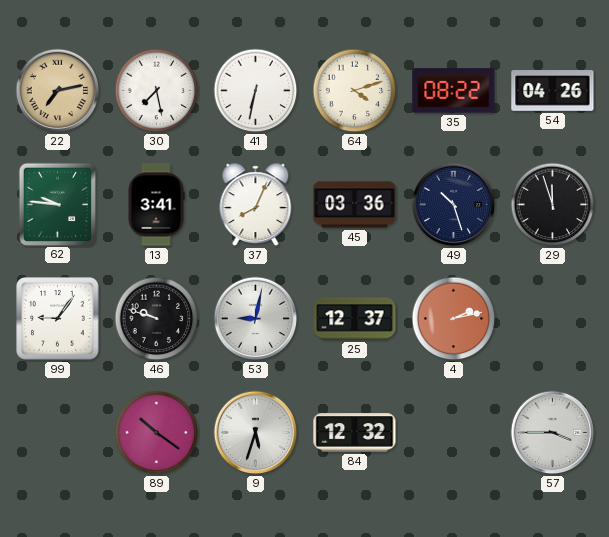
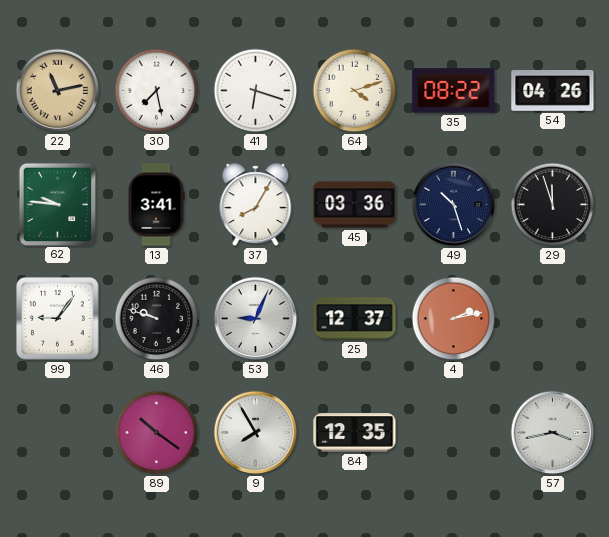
22: 7:13 -> 11:13
41: 6:32 -> 6:18
37: 8:04 -> 8:05
53: 9:02 -> 9:04
9: 5:33 -> 7:55
84: 12:32 -> 12:35
57: 3:45 -> 3:43
